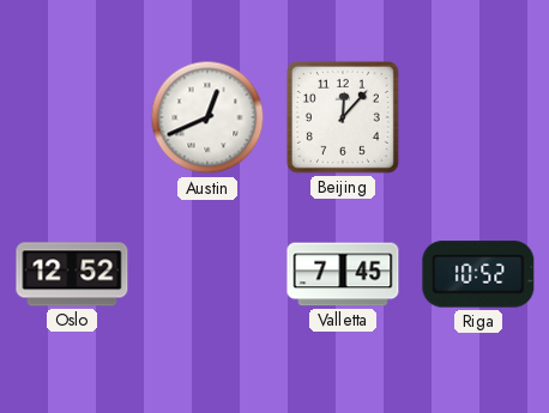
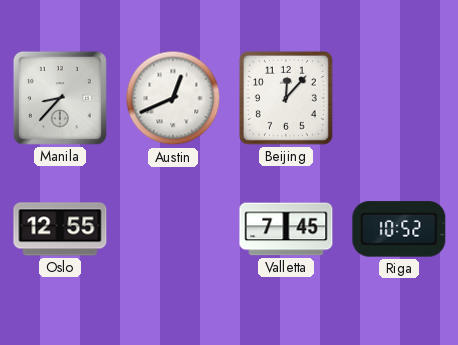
Manila: none -> 8:37
Oslo: 12:52 -> 12:55
